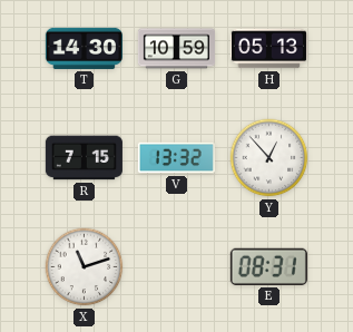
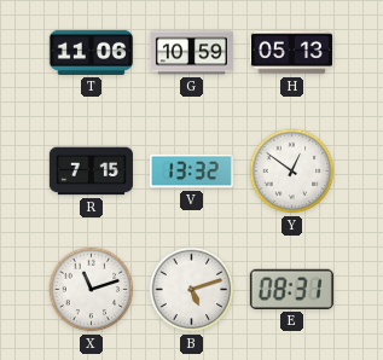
T: 14:30 -> 11:06
Y: 12:53 -> 12:51
B: none -> 5:12
